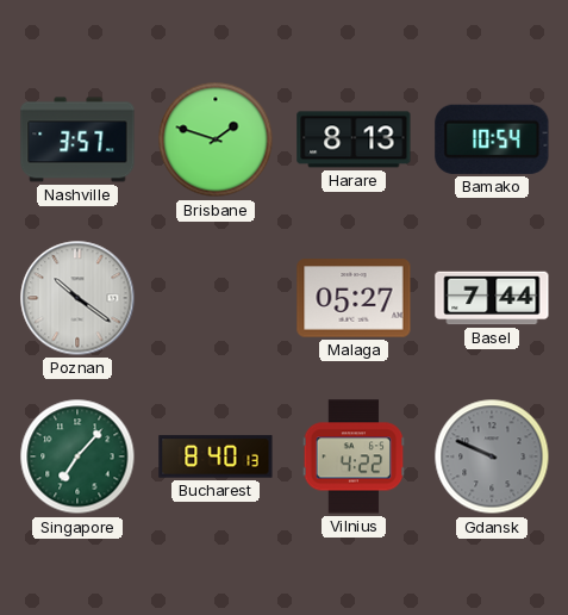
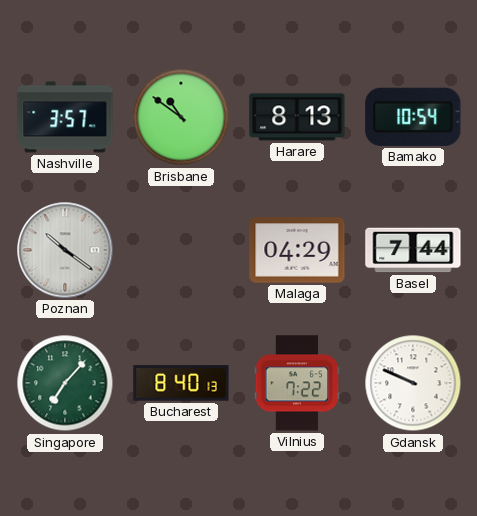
Brisbane: 1:48 -> 10:51
Malaga: 05:27 -> 04:29
Vilnius: 4:22 -> 7:22
Gdansk dial: grey -> white
